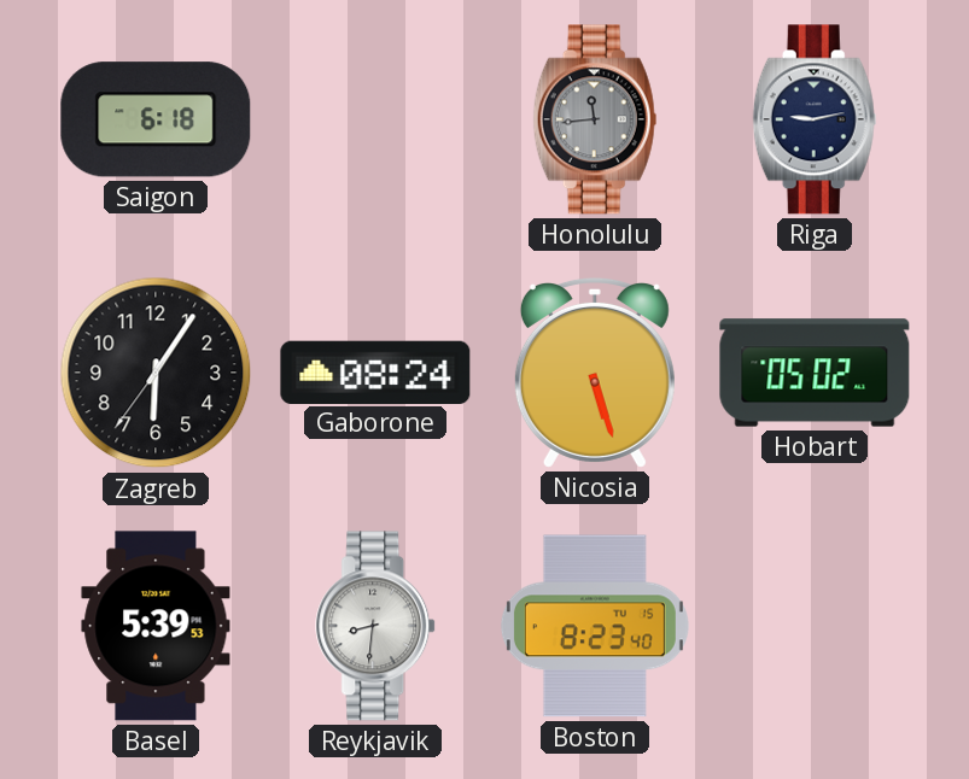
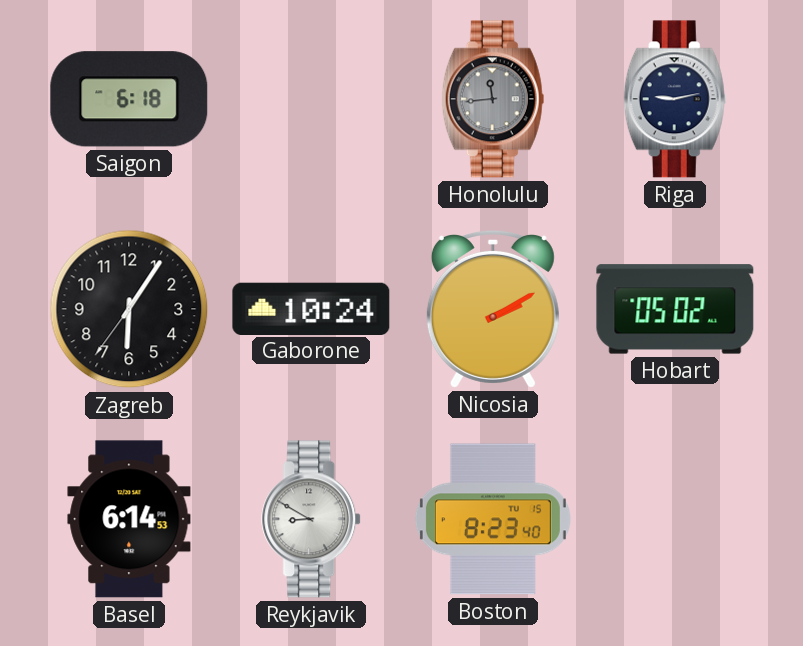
Gaborone: 08:24 -> 10:24
Nicosia: 5:27 -> 2:10
Basel: 5:39 -> 6:14
Reykjavik: 8:31 -> 8:50
